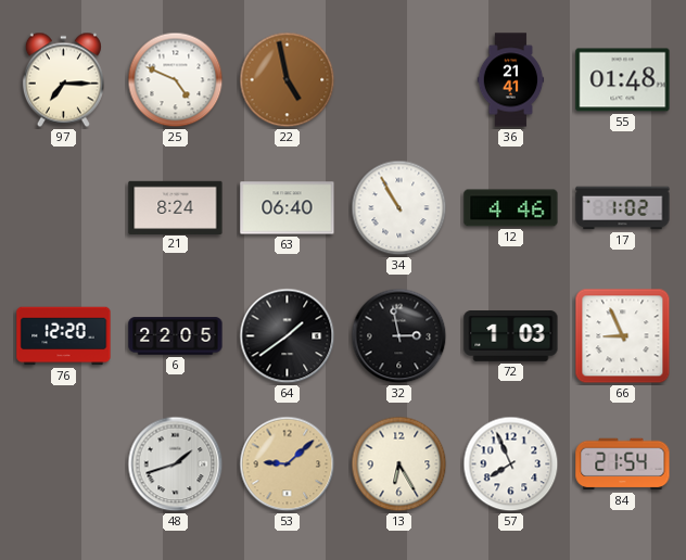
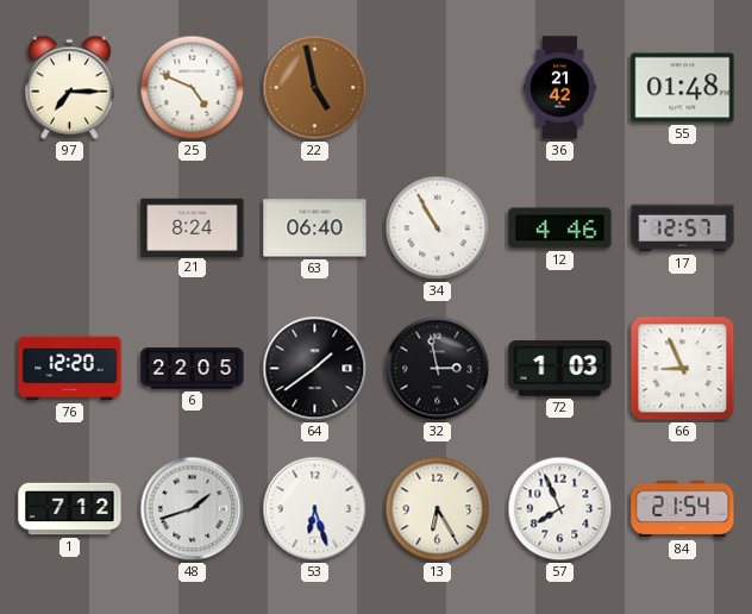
36: 21:41 -> 21:42
17: 1:02 -> 12:57
1: none -> 7:12
53: 9:08 -> 6:27
53 dial: champagne -> white
